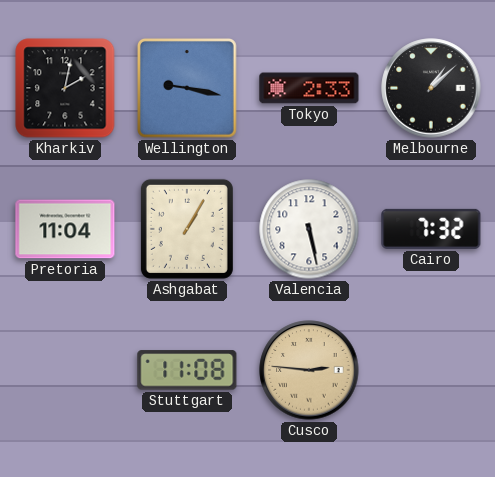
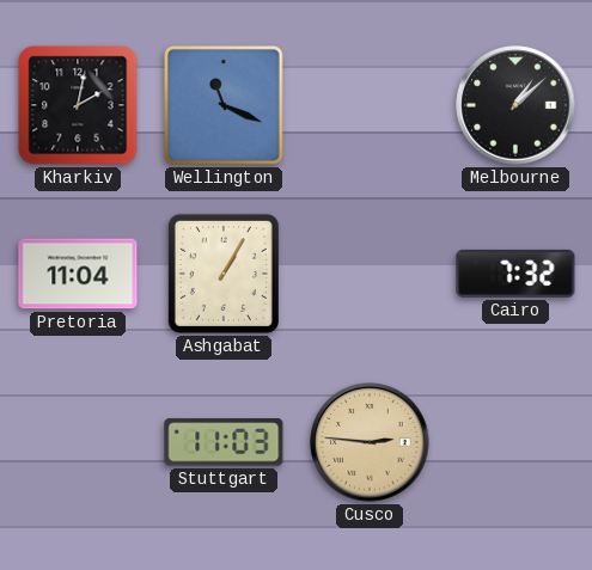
Wellington: 9:17 -> 11:19
Tokyo: 2:33 -> none
Valencia: 5:28 -> none
Stuttgart: 11:08 -> 11:03
